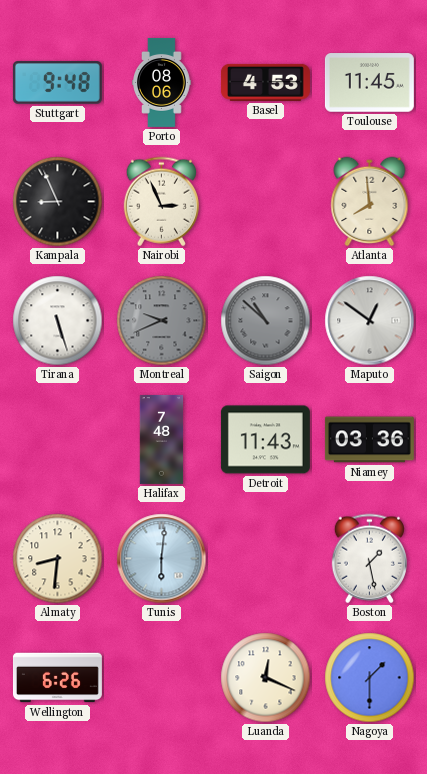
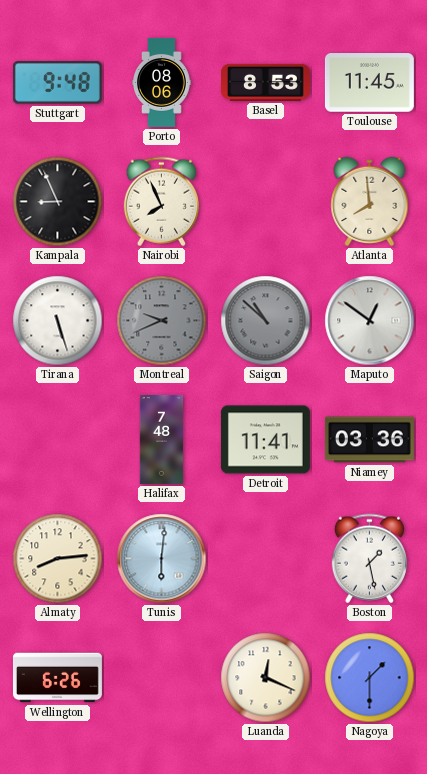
Basel: 4:53 -> 8:53
Nairobi: 2:56 -> 7:56
Detroit: 11:43 -> 11:41
Almaty: 8:31 -> 8:14
